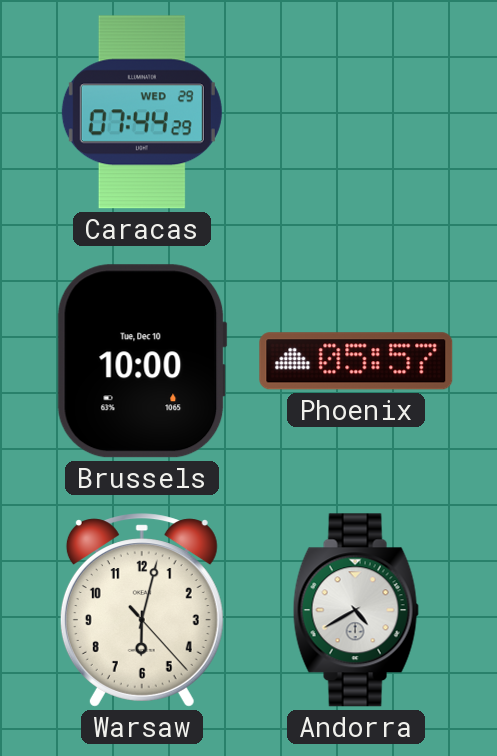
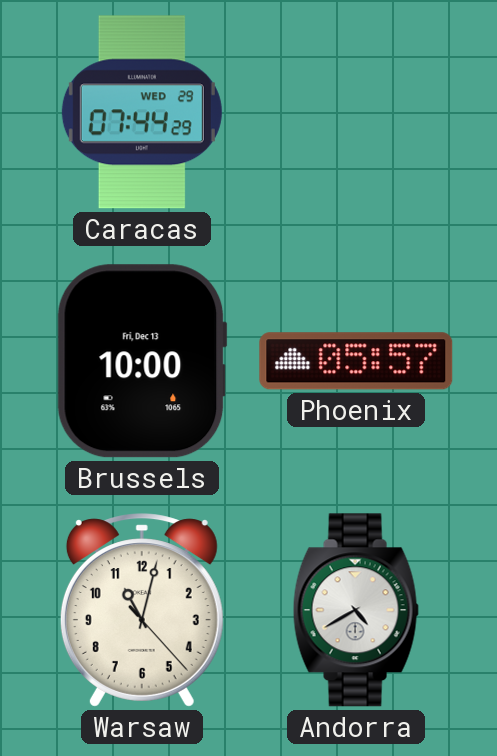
Brussels date: Tue, Dec 10 -> Fri, Dec 13
Warsaw: 6:02 -> 11:02
